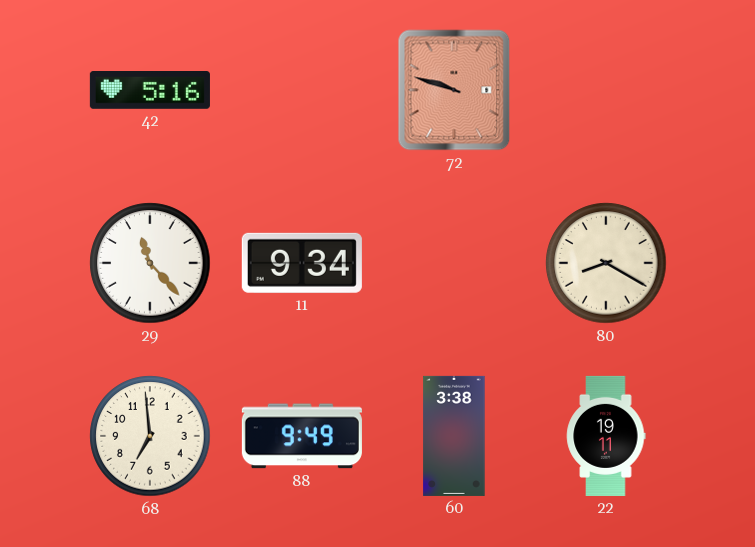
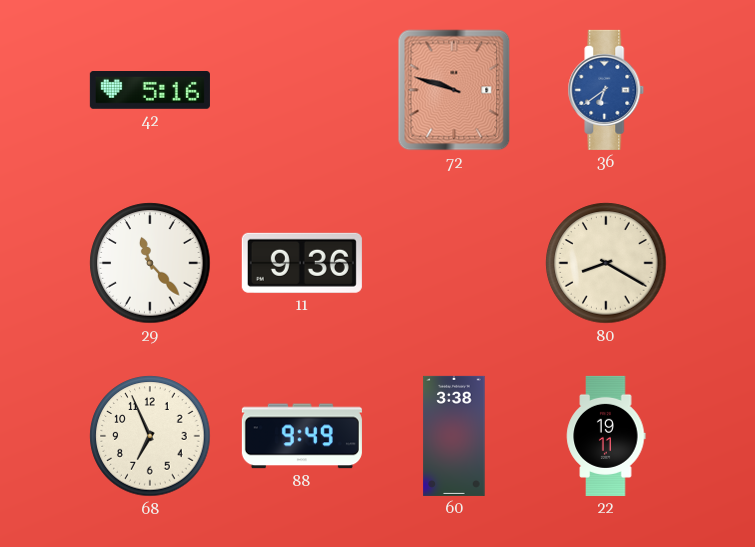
36: none -> 6:39
11: 9:34 -> 9:36
68: 6:59 -> 6:56
